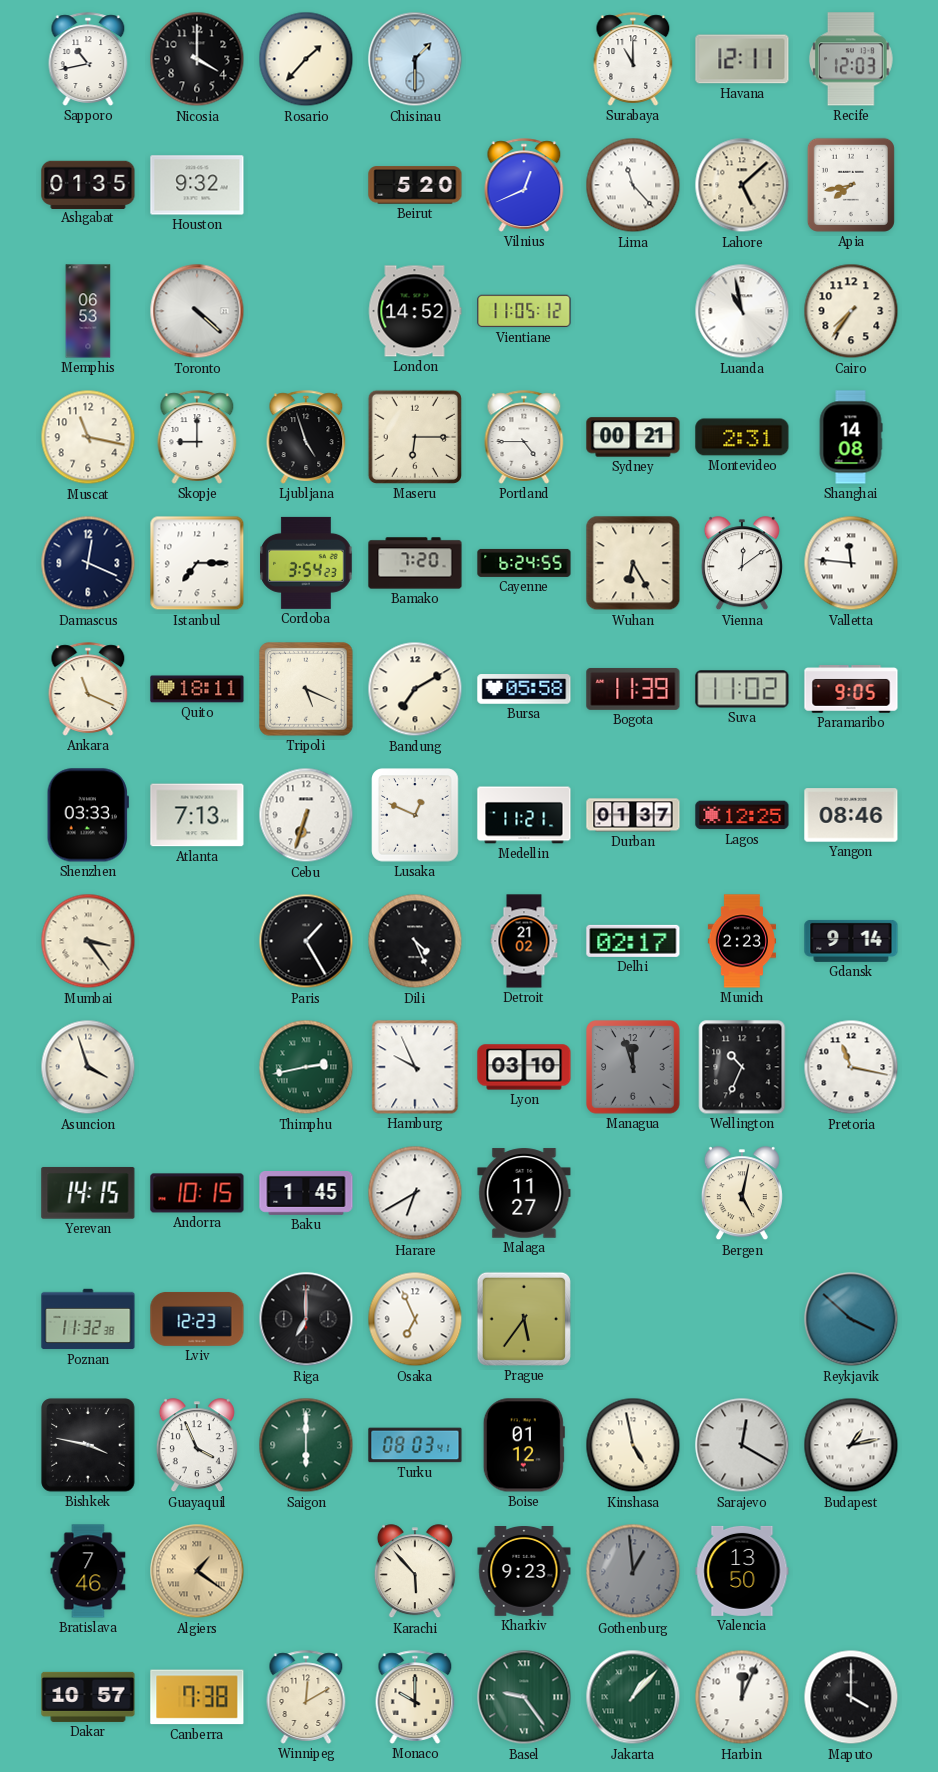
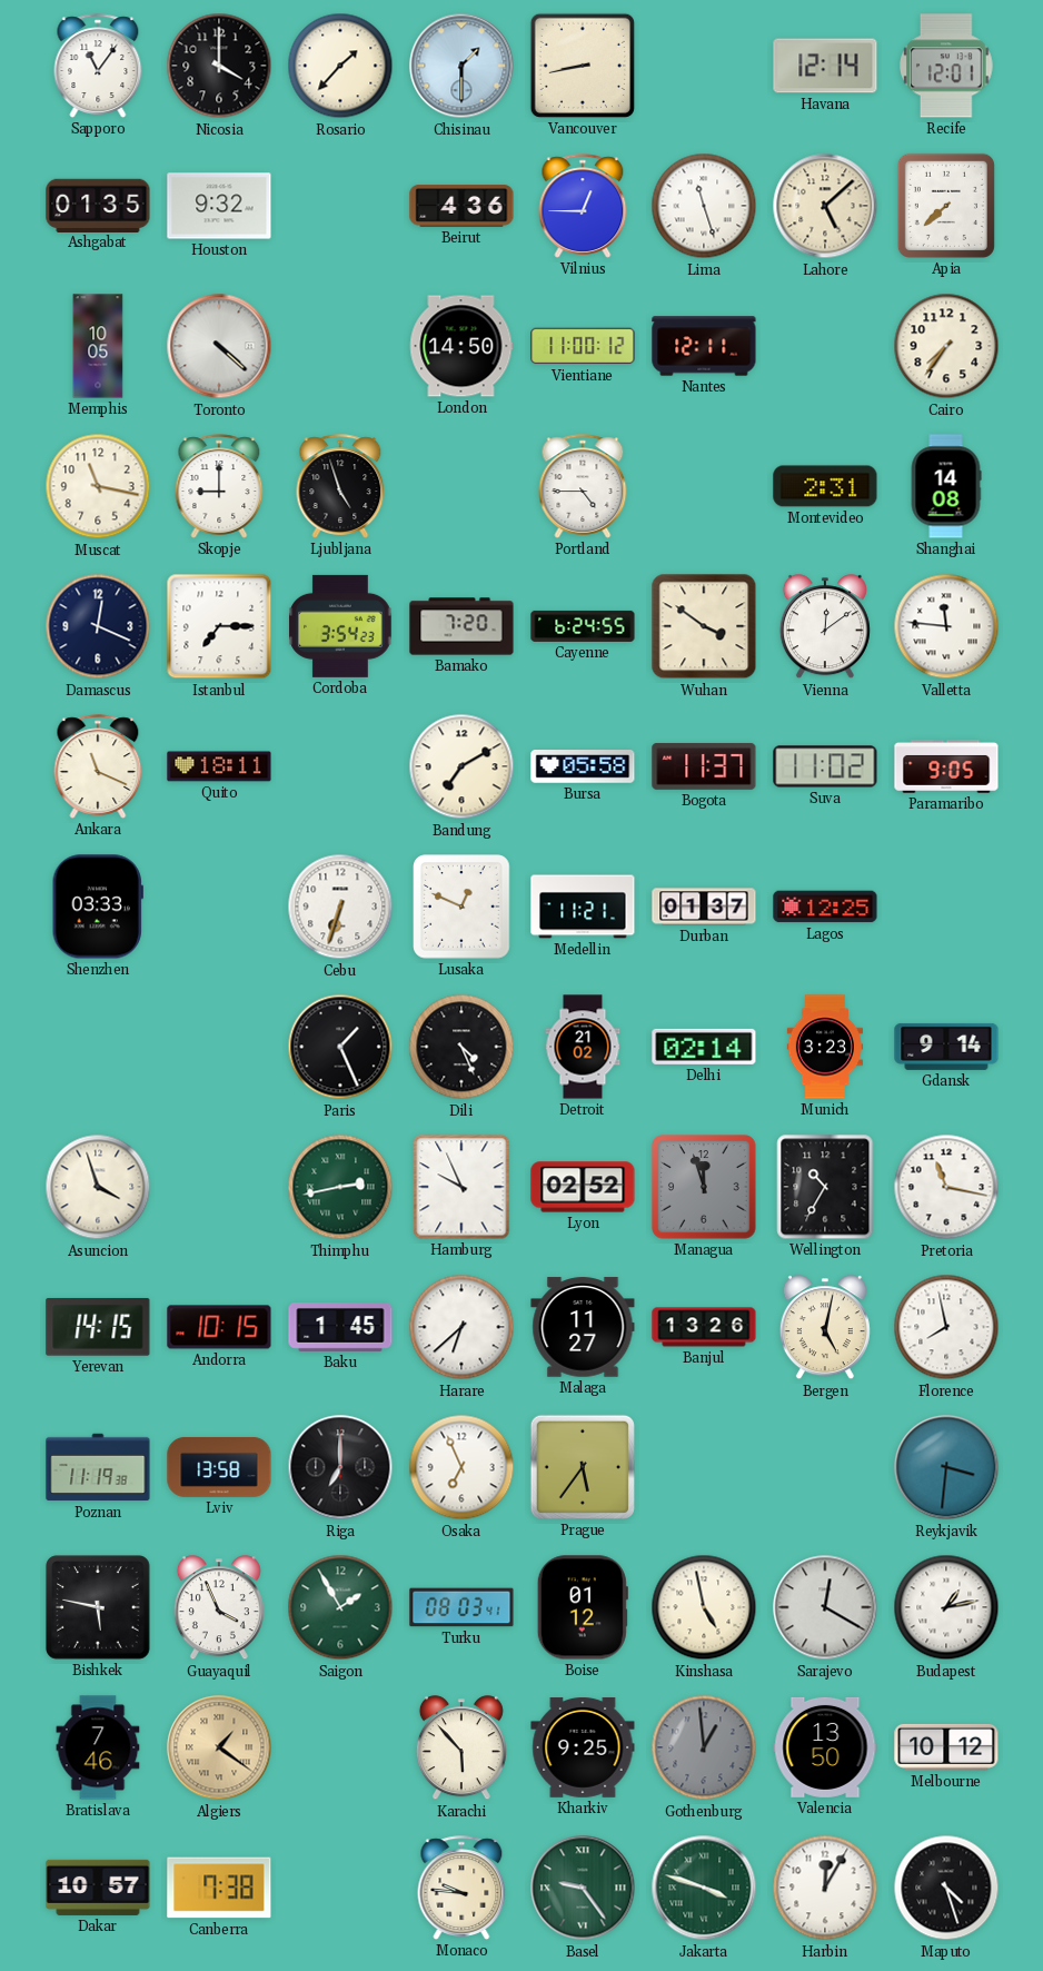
Sapporo: 10:43 -> 11:06
Vancouver: none -> 8:43
Surabaya: 11:00 -> none
Havana: 12:11 -> 12:14
Recife: 12:03 -> 12:01
Beirut: 5:20 -> 4:36
Vilnius: 12:41 -> 12:45
Lima: 11:23 -> 11:27
Apia: 7:43 -> 7:38
Memphis: 06:53 -> 10:05
London: 14:52 -> 14:50
Vientiane: 11:05 -> 11:00
Nantes: none -> 12:11
Luanda: 10:58 -> none
Maseru: 6:15 -> none
Sydney: 00:21 -> none
Wuhan: 6:25 -> 3:51
Tripoli: 5:19 -> none
Bogota: 11:39 -> 11:37
Atlanta: 7:13 -> none
Yangon: 08:46 -> none
Mumbai: 3:24 -> none
Paris: 1:25 -> 1:26
Delhi: 02:17 -> 02:14
Munich: 2:23 -> 3:23
Lyon: 03:10 -> 02:52
Wellington: 10:34 -> 10:35
Harare: 6:40 -> 6:38
Banjul: none -> 13:26
Florence: none -> 7:58
Poznan: 11:32 -> 11:19
Lviv: 12:23 -> 13:58
Reykjavik: 3:52 -> 3:31
Bishkek: 3:47 -> 5:47
Saigon: 6:00 -> 1:55
Kharkiv: 9:23 -> 9:25
Melbourne: none -> 10:12
Winnipeg: 12:10 -> none
Monaco: 10:00 -> 9:46
Jakarta: 1:07 -> 3:48
Harbin: 12:04 -> 12:05
Maputo: 4:00 -> 4:27
